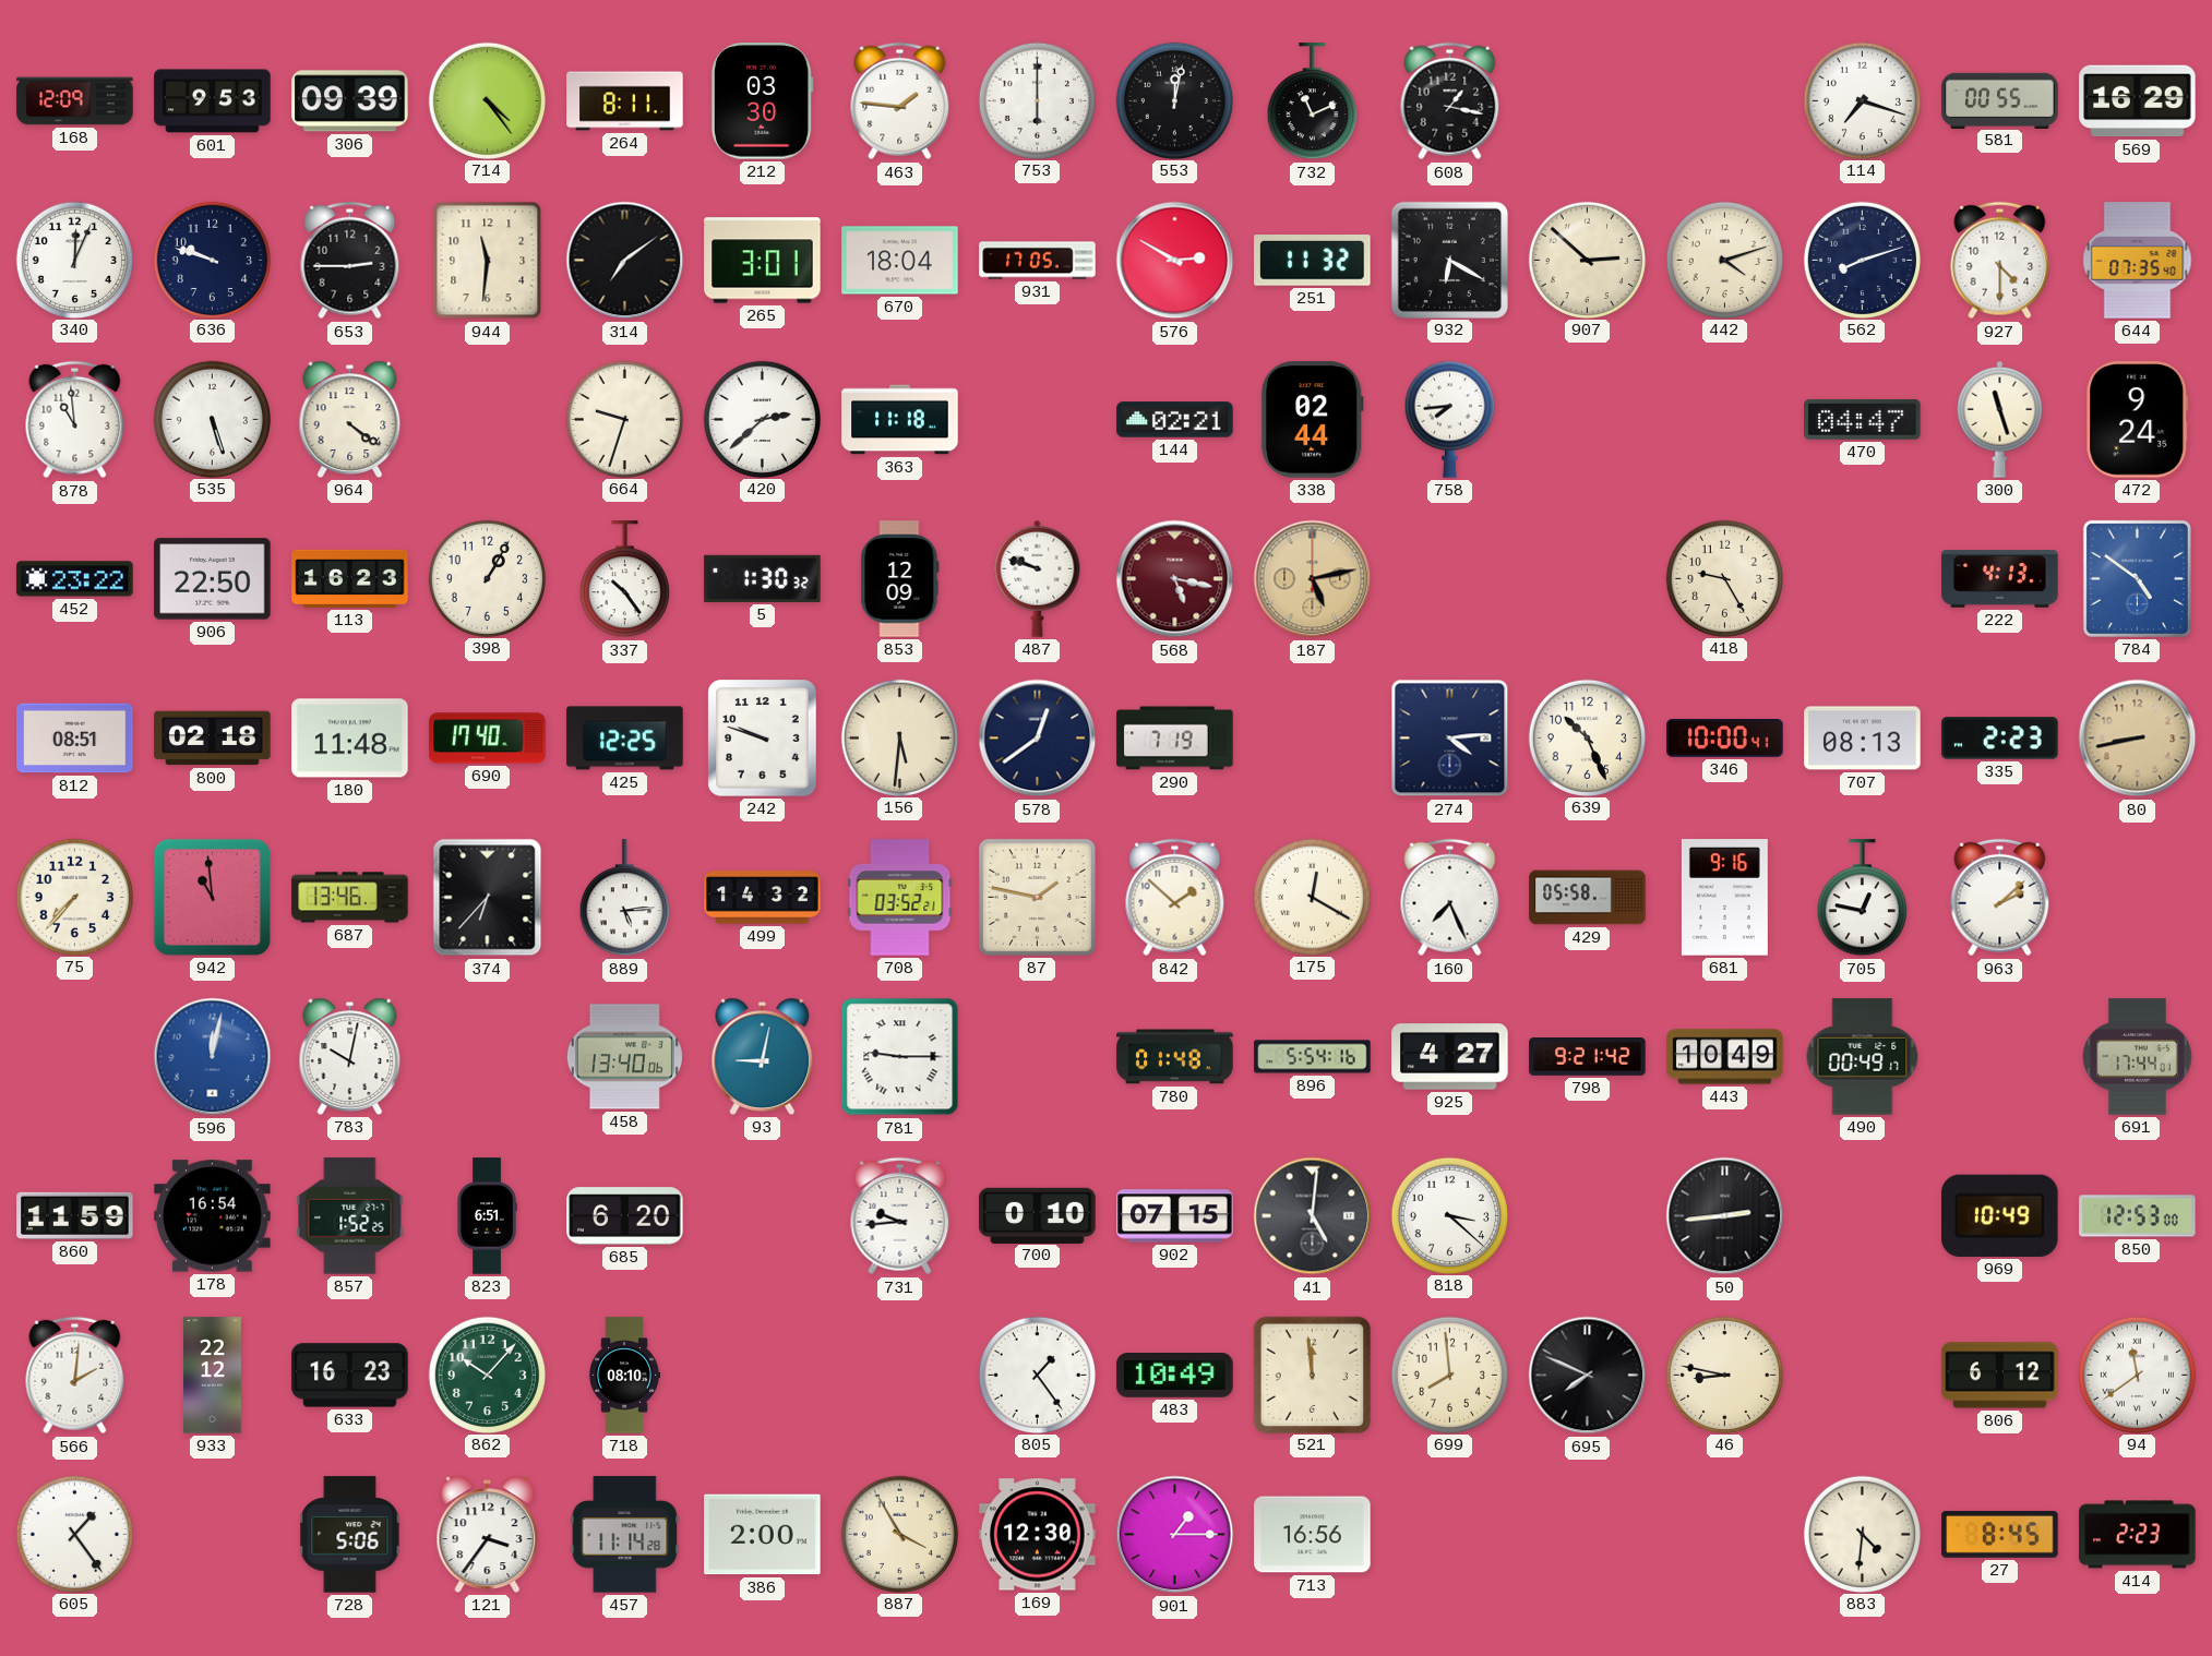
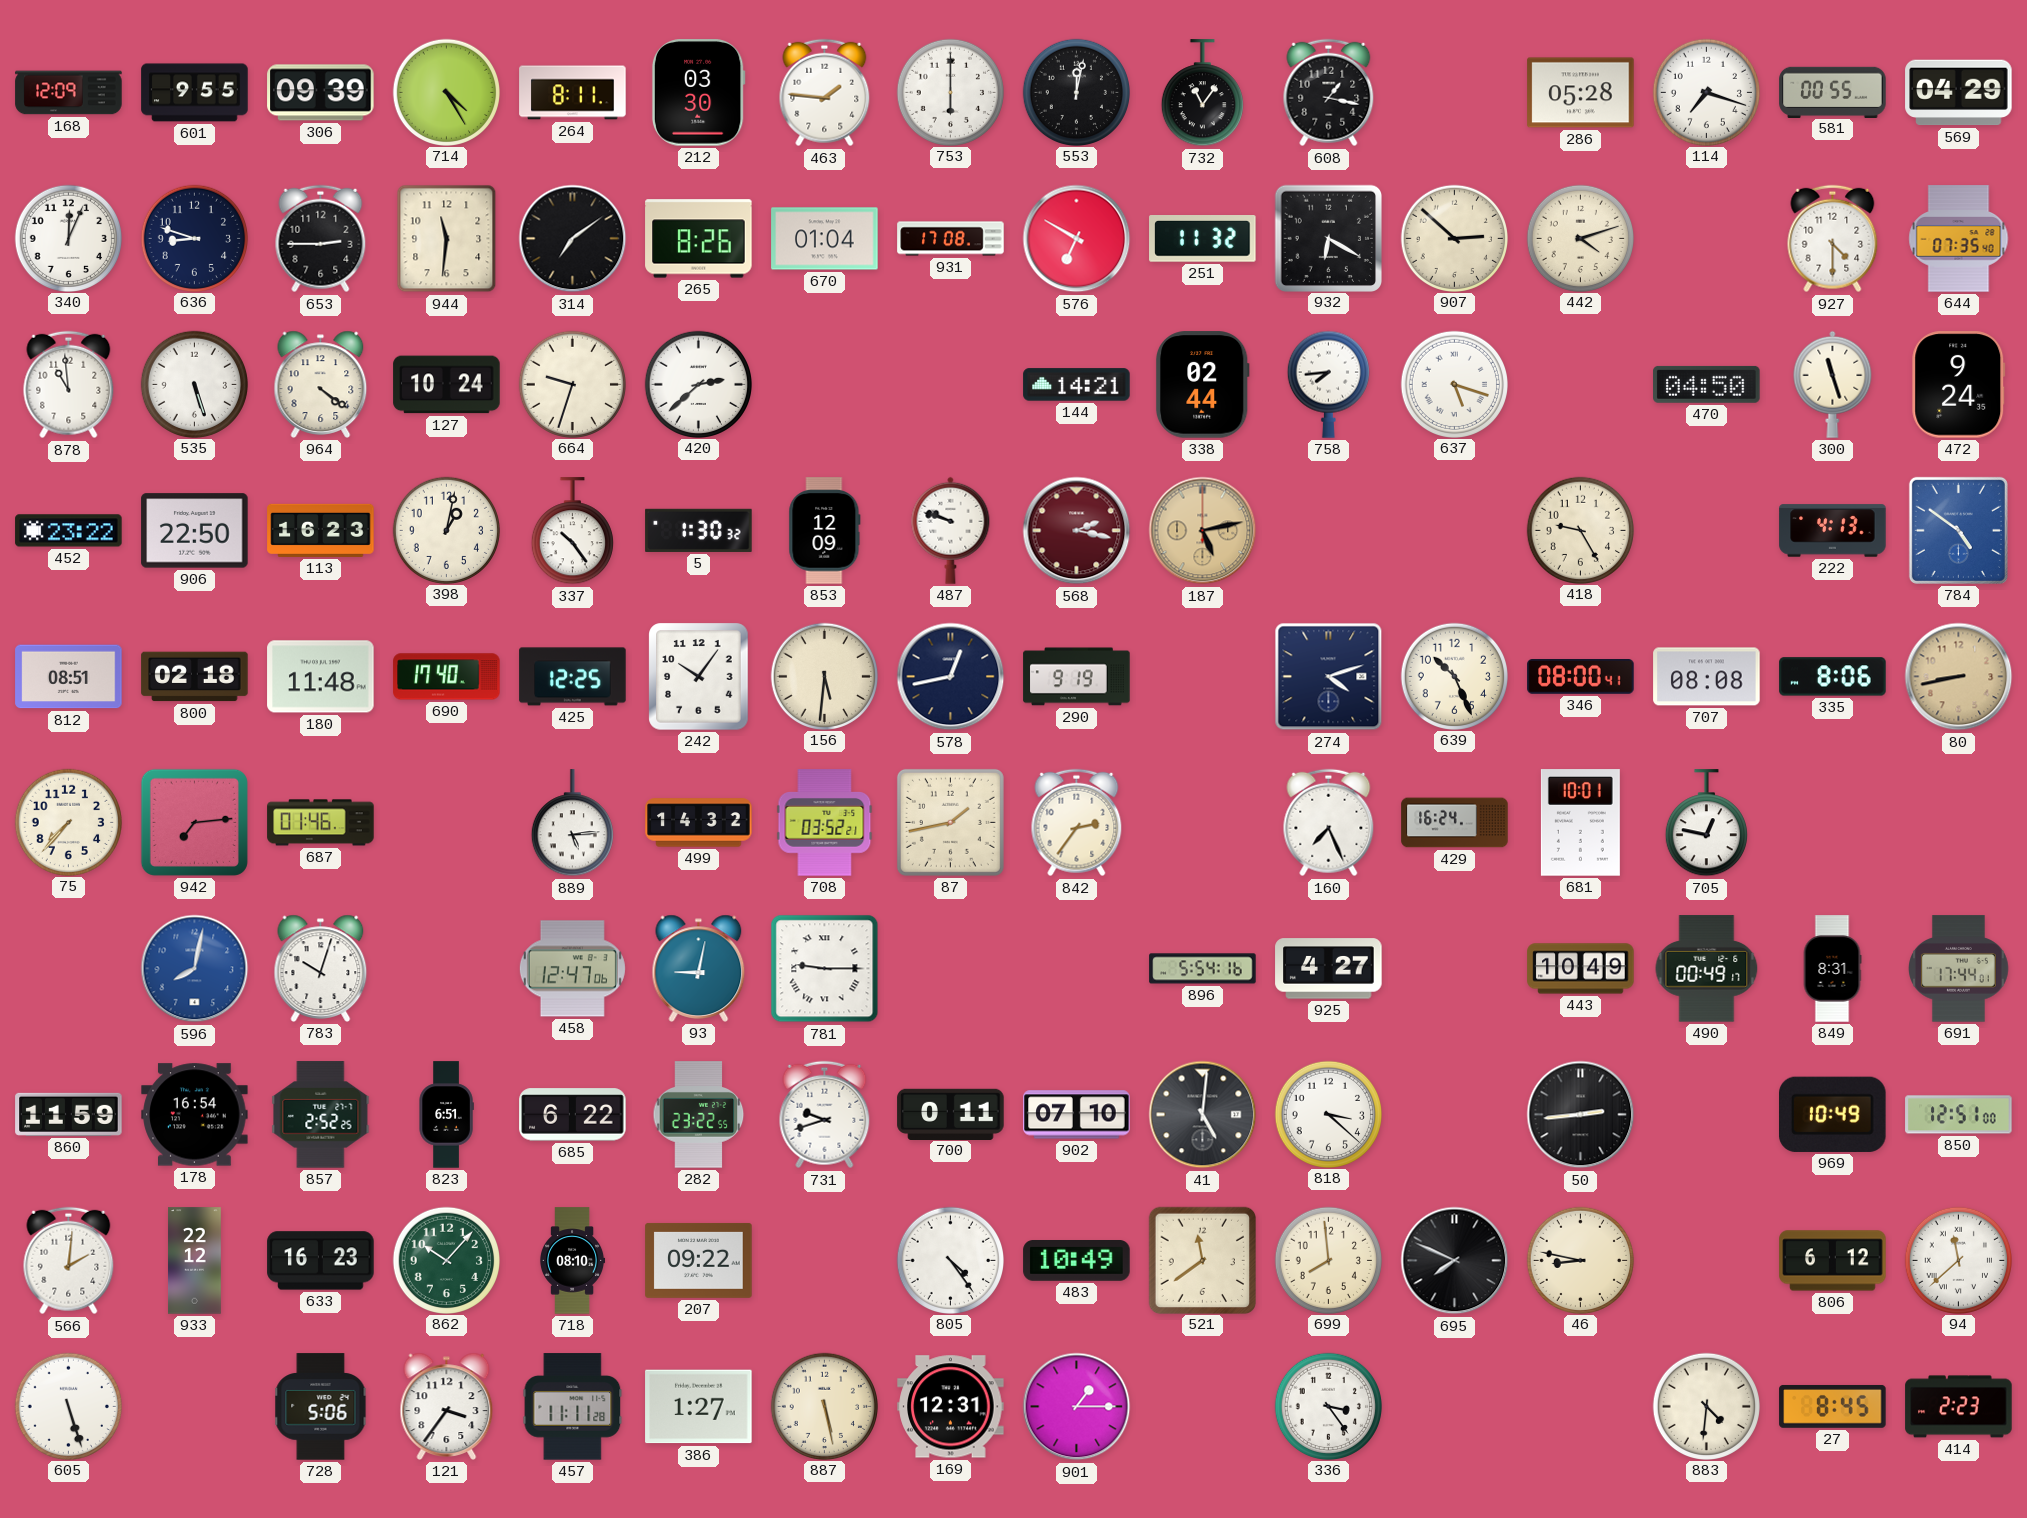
601: 9:53 -> 9:55
714: 4:24 -> 4:25
732: 11:11 -> 11:06
286: none -> 05:28
569: 16:29 -> 04:29
636: 9:48 -> 8:48
265: 3:01 -> 8:26
670: 18:04 -> 01:04
931: 17:05 -> 17:08
576: 2:50 -> 6:50
562: 8:12 -> none
127: none -> 10:24
363: 11:18 -> none
144: 02:21 -> 14:21
637: none -> 5:18
470: 04:47 -> 04:50
398: 1:05 -> 1:02
568: 5:17 -> 2:17
242: 9:48 -> 10:06
578: 12:39 -> 12:43
290: 7:19 -> 9:19
274: 4:14 -> 4:12
346: 10:00 -> 08:00
707: 08:13 -> 08:08
335: 2:23 -> 8:06
942: 10:59 -> 7:14
687: 13:46 -> 01:46
374: 6:37 -> none
87: 1:47 -> 1:43
842: 1:52 -> 2:36
175: 12:20 -> none
429: 05:58 -> 16:24
681: 9:16 -> 10:01
963: 2:08 -> none
596: 12:02 -> 8:02
783: 10:02 -> 10:03
458: 13:40 -> 12:47
780: 01:48 -> none
798: 9:21 -> none
849: none -> 8:31
857: 1:52 -> 2:52
685: 6:20 -> 6:22
282: none -> 23:22
731: 9:44 -> 9:42
700: 0:10 -> 0:11
902: 07:15 -> 07:10
850: 12:53 -> 12:51
207: none -> 09:22
805: 1:24 -> 4:24
521: 11:59 -> 11:39
94: 11:39 -> 11:38
605: 1:24 -> 5:27
457: 11:14 -> 11:11
386: 2:00 -> 1:27
887: 3:55 -> 5:28
169: 12:30 -> 12:31
713: 16:56 -> none
336: none -> 3:24
